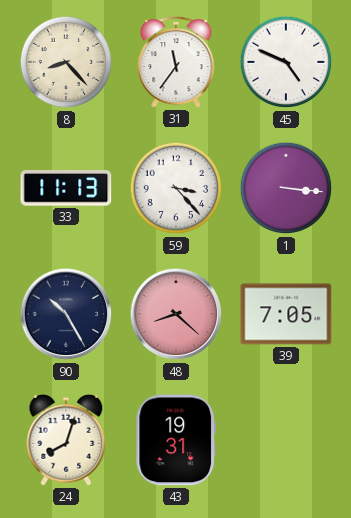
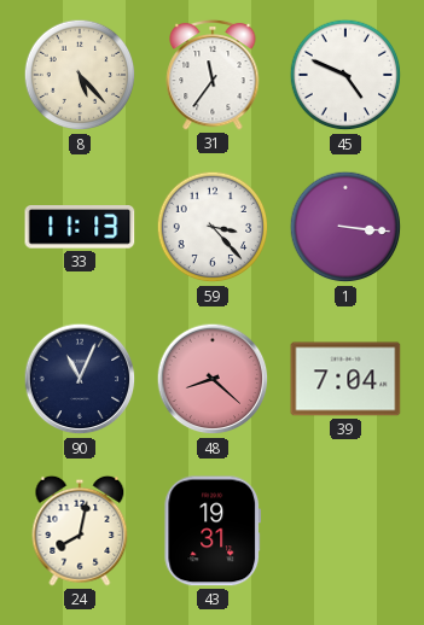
8: 8:23 -> 5:23
90: 10:25 -> 11:04
39: 7:05 -> 7:04
24: 8:03 -> 8:02
